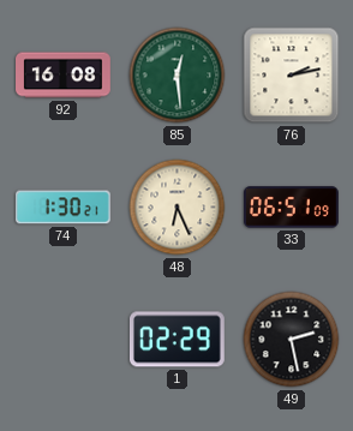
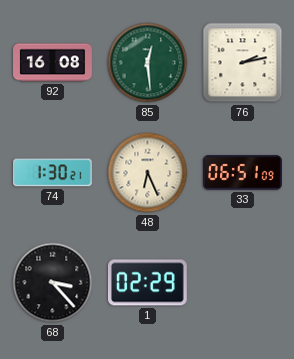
68: none -> 3:23
49: 2:28 -> none
